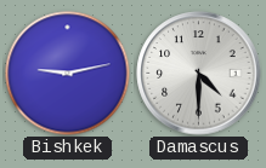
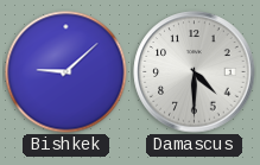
Bishkek: 9:13 -> 9:08
